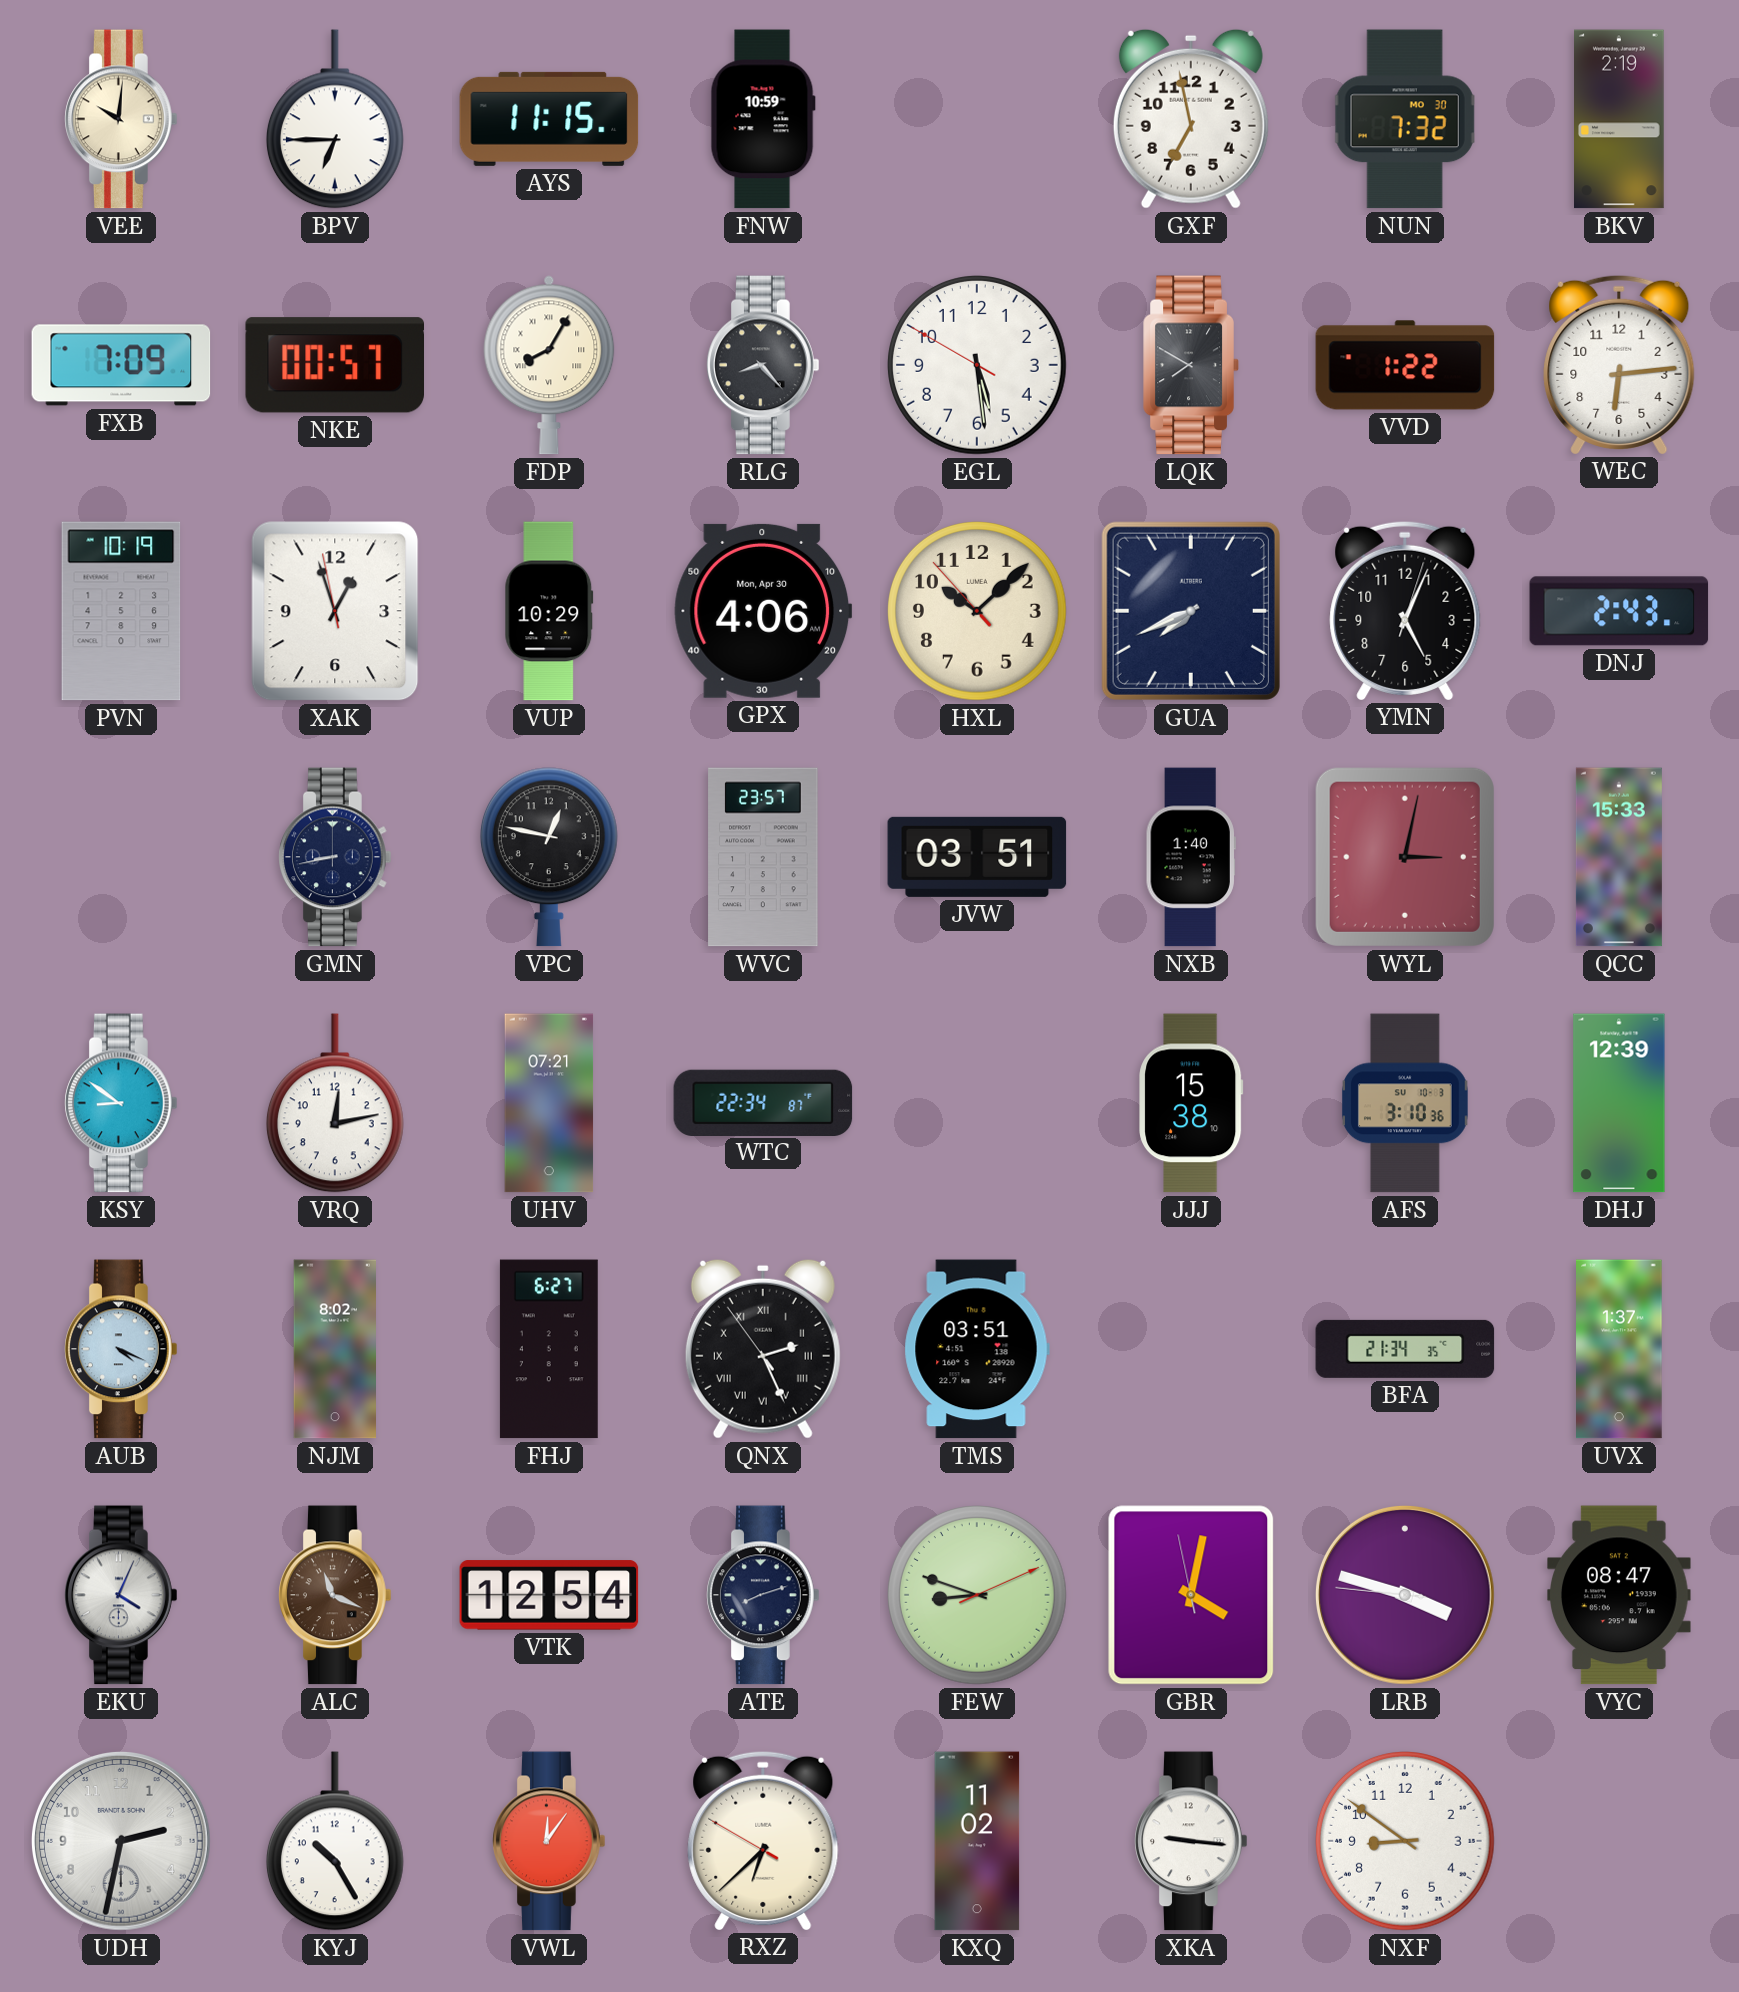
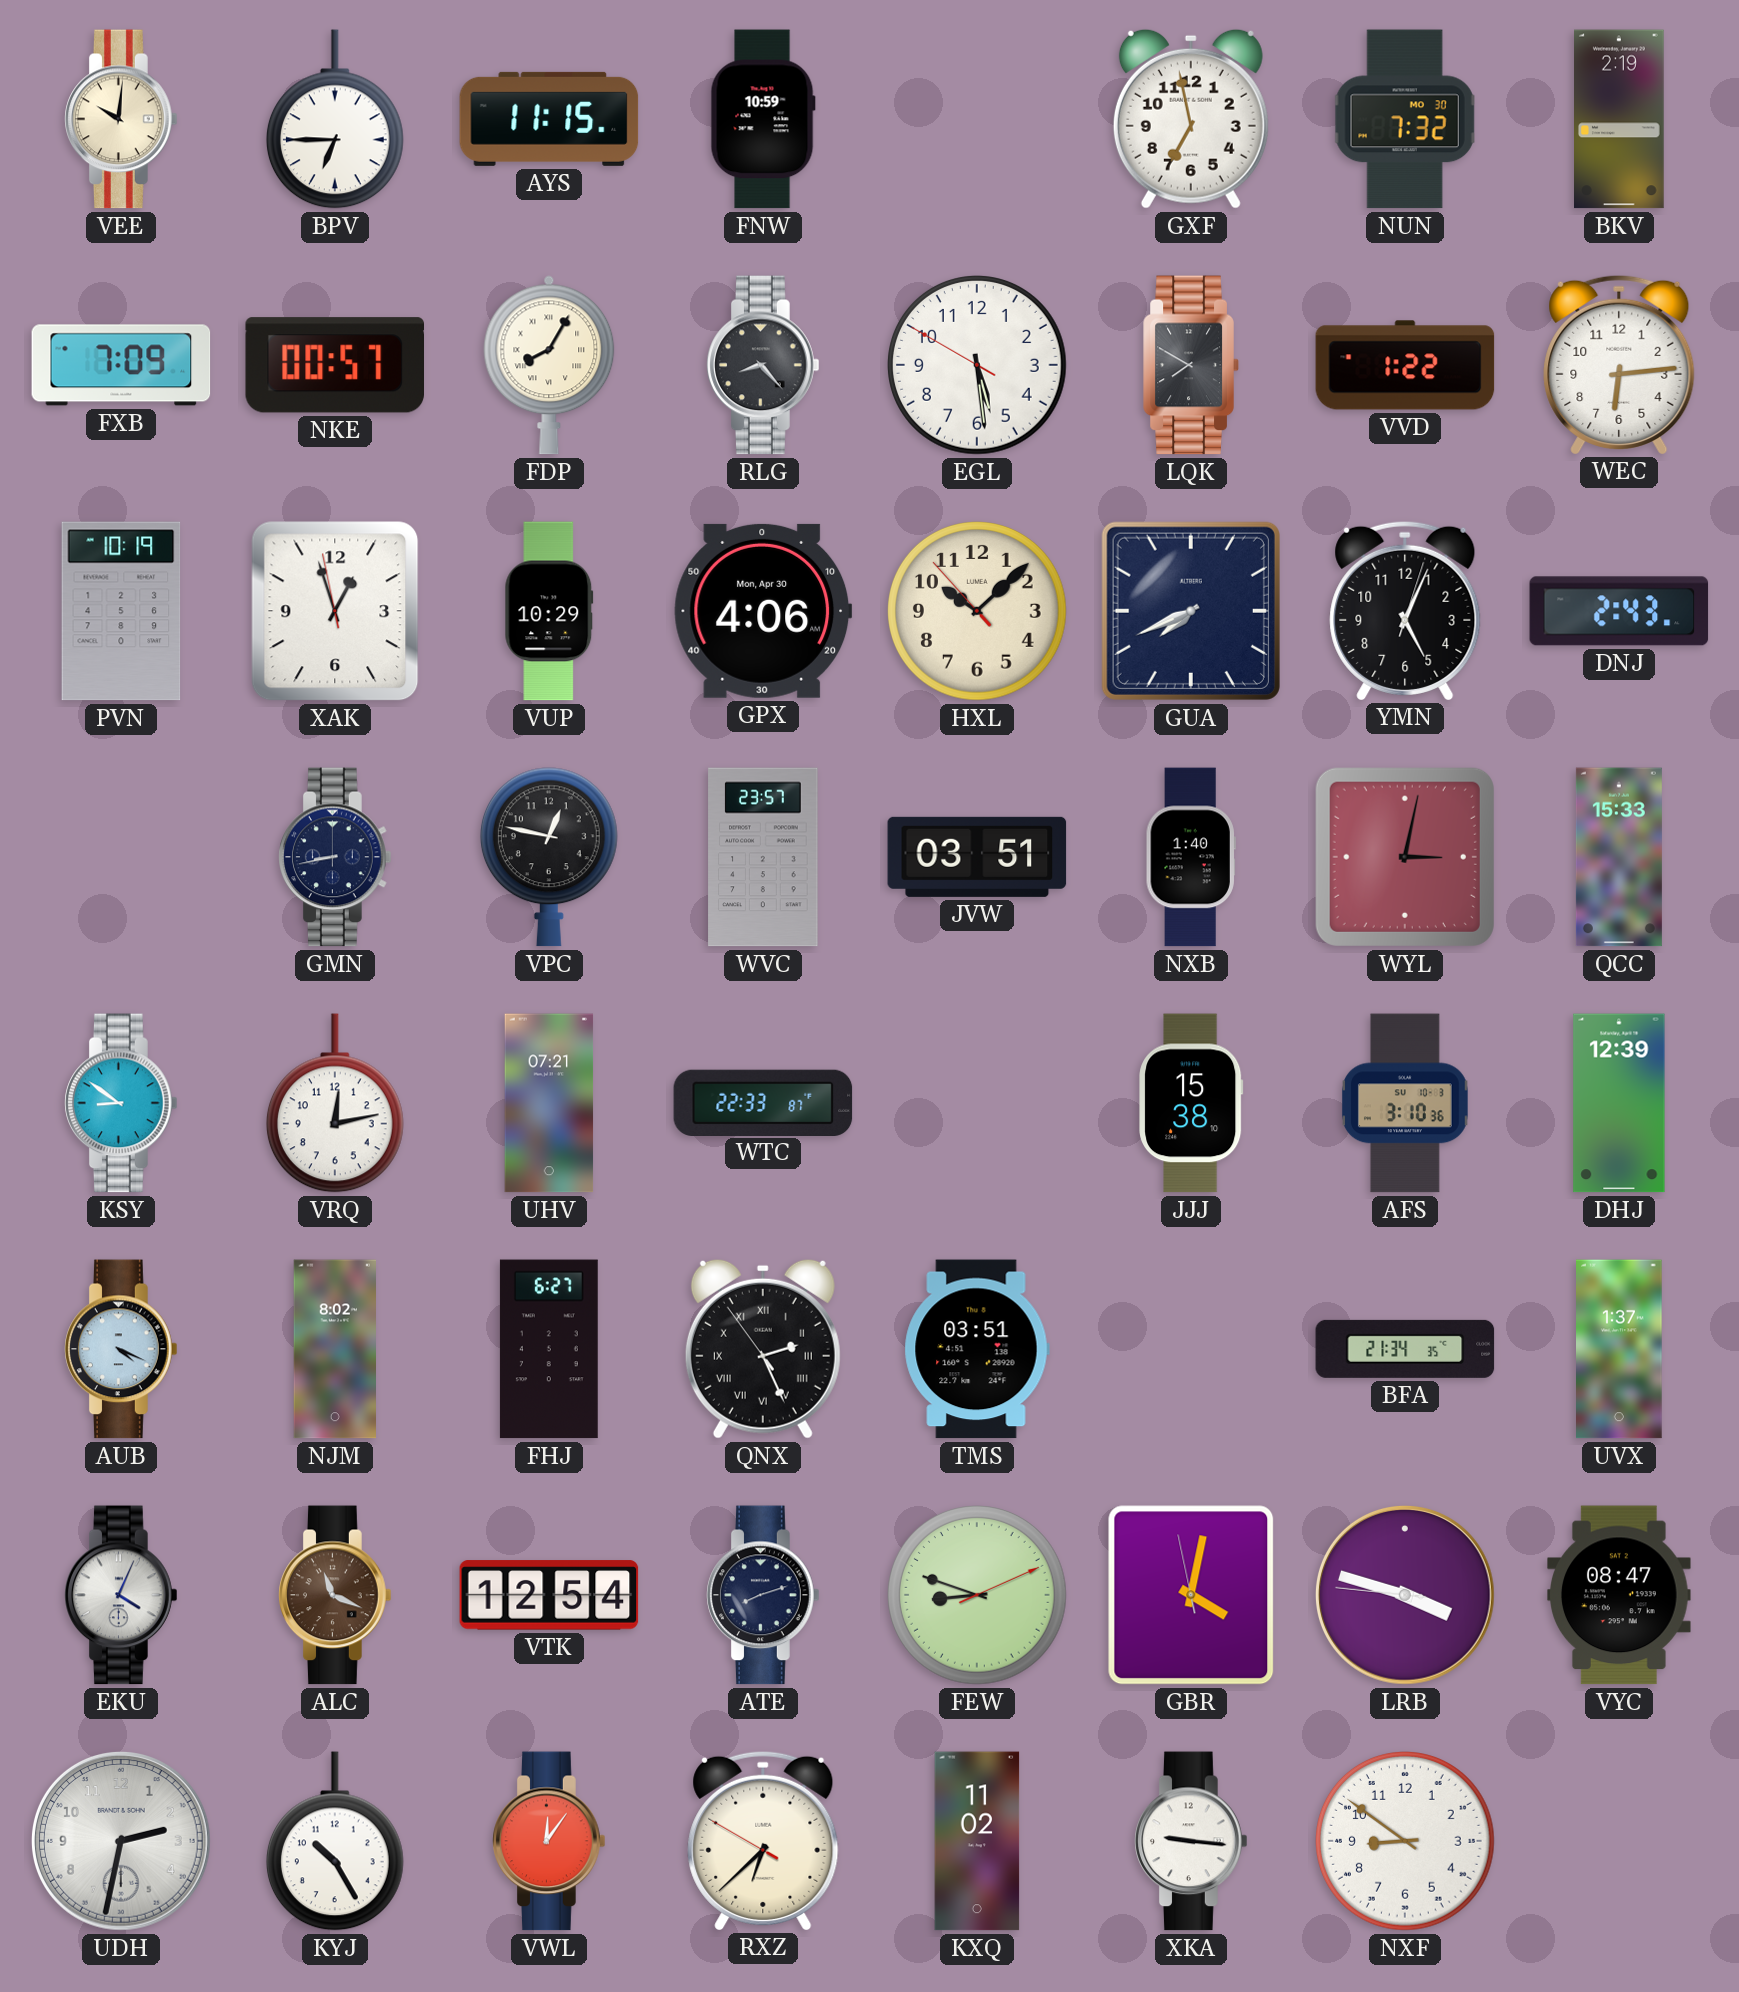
WTC: 22:34 -> 22:33
